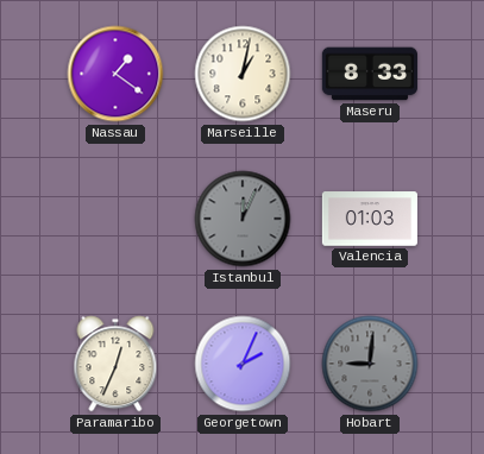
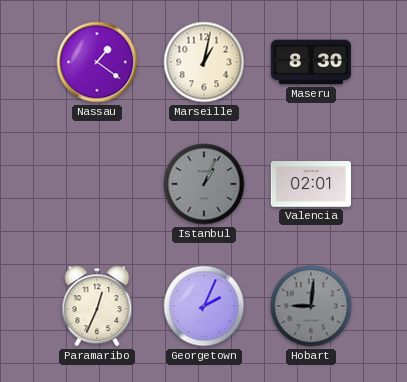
Maseru: 8:33 -> 8:30
Istanbul: 12:04 -> 1:04
Valencia: 01:03 -> 02:01
